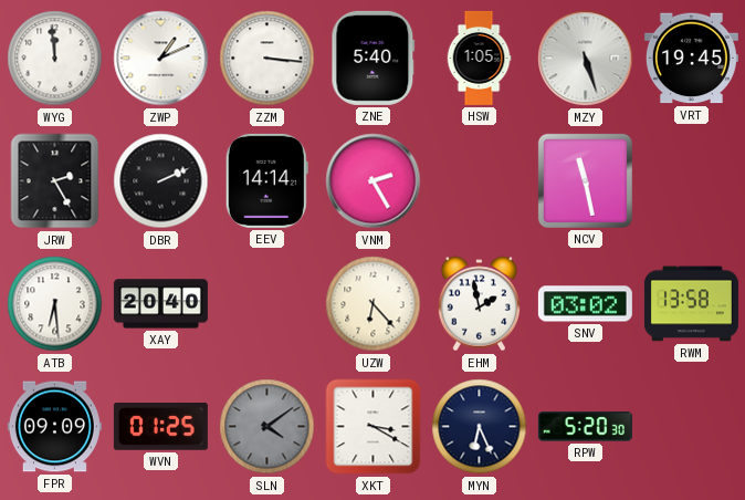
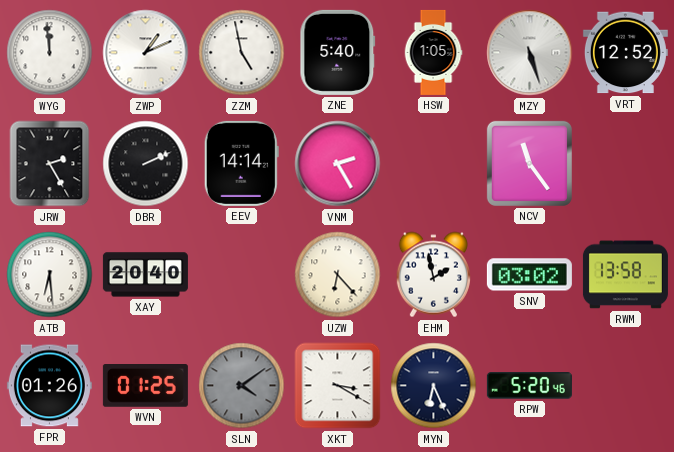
ZZM: 3:16 -> 4:58
VRT: 19:45 -> 12:52
NCV: 11:28 -> 11:24
FPR: 09:09 -> 01:26
RPW: 5:20:30 -> 5:20:46
